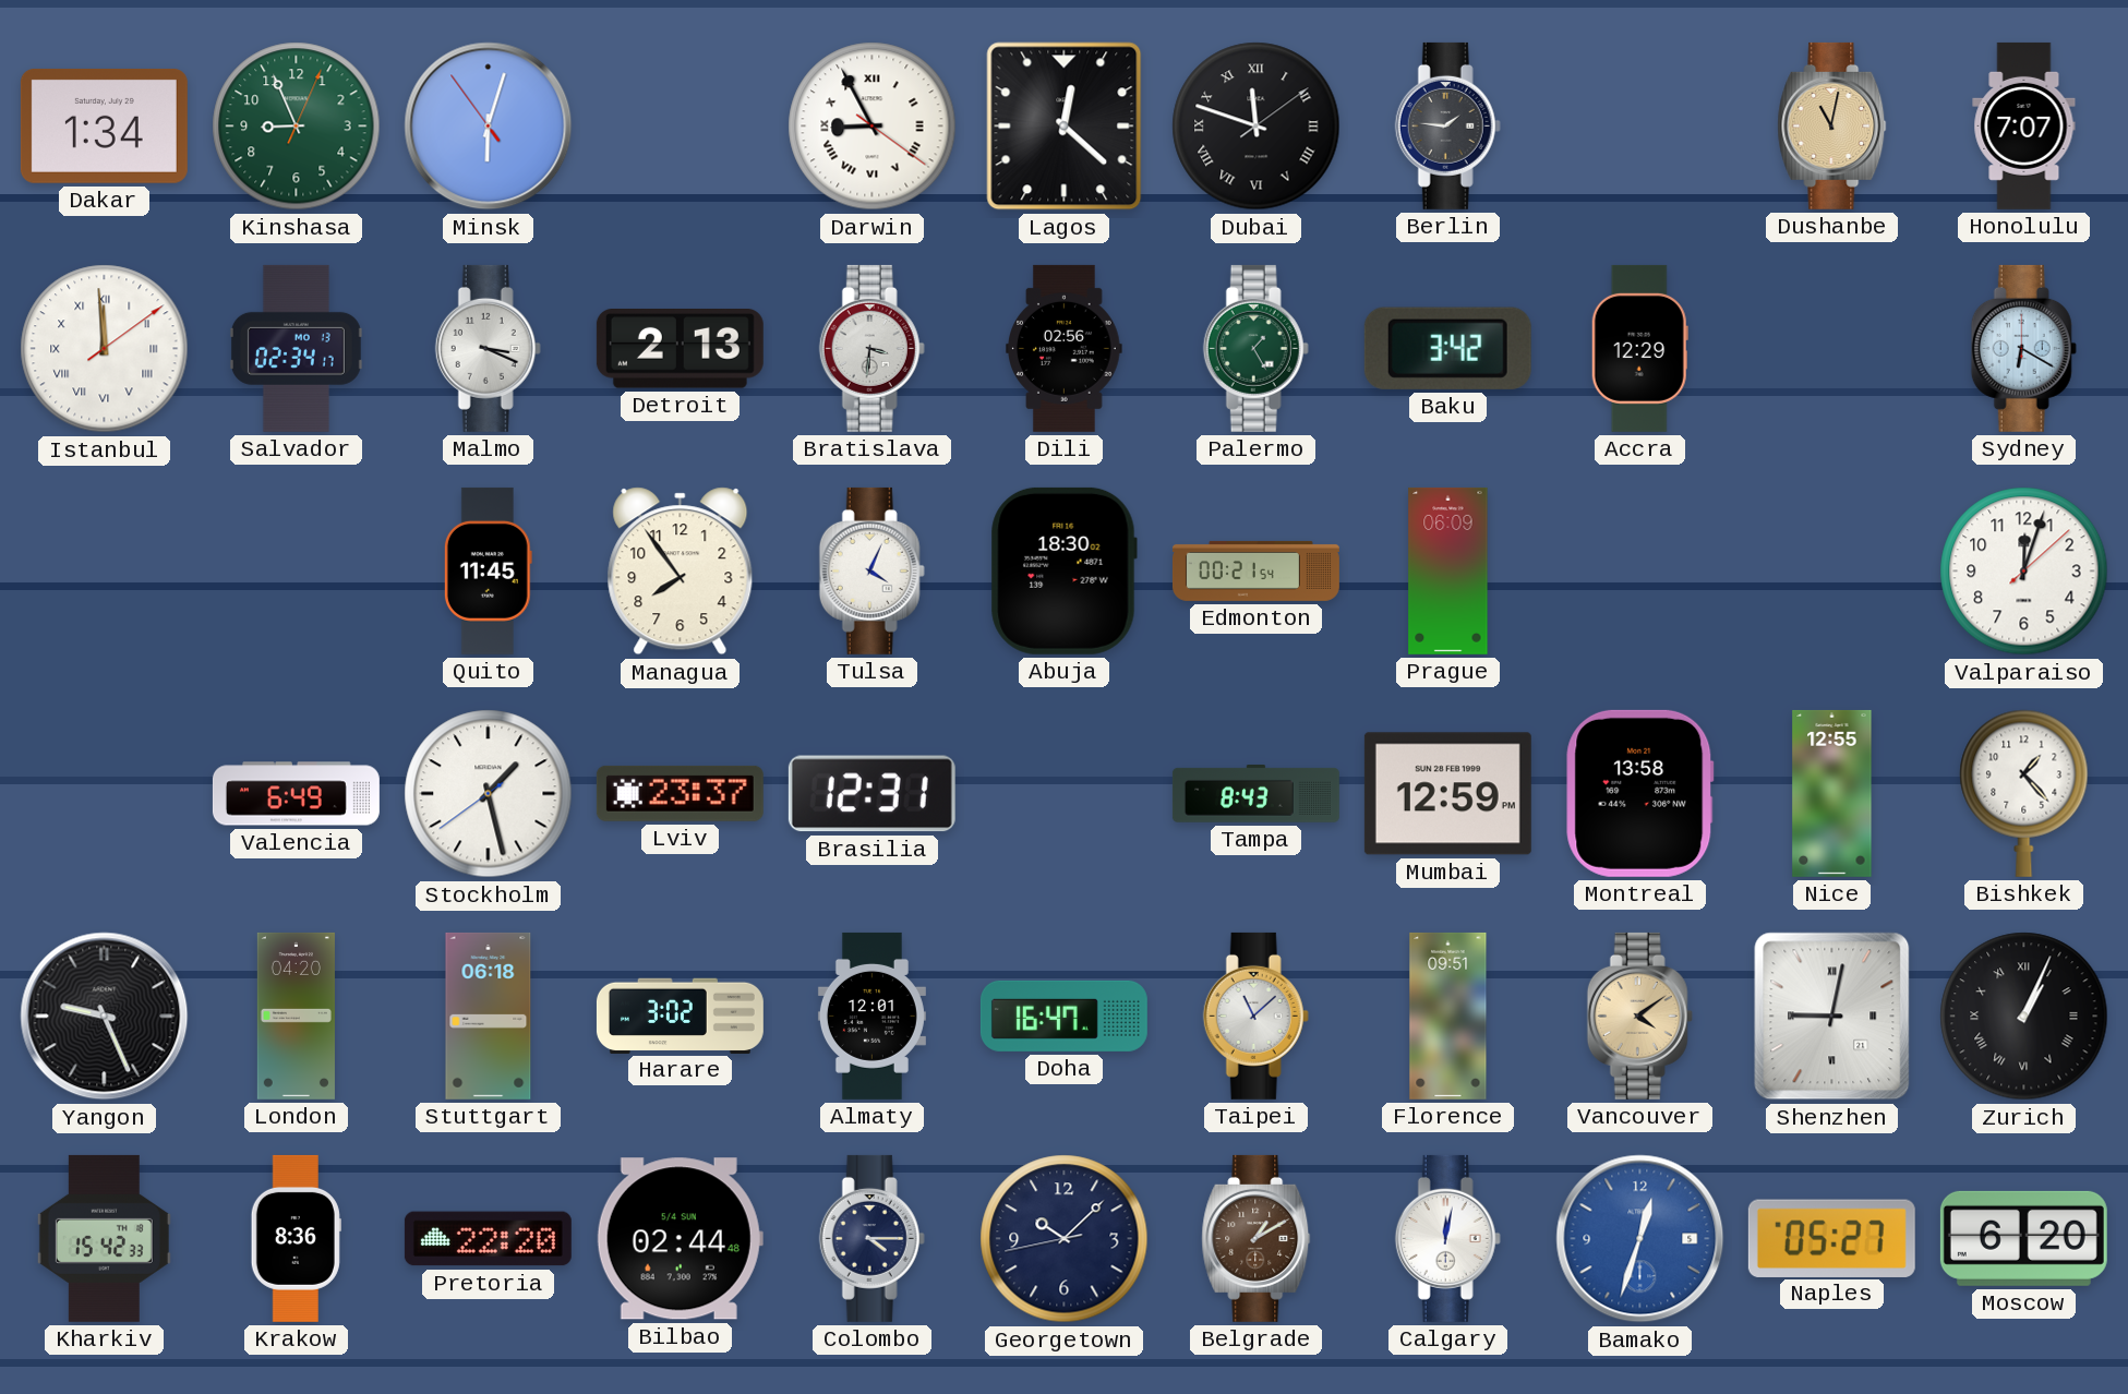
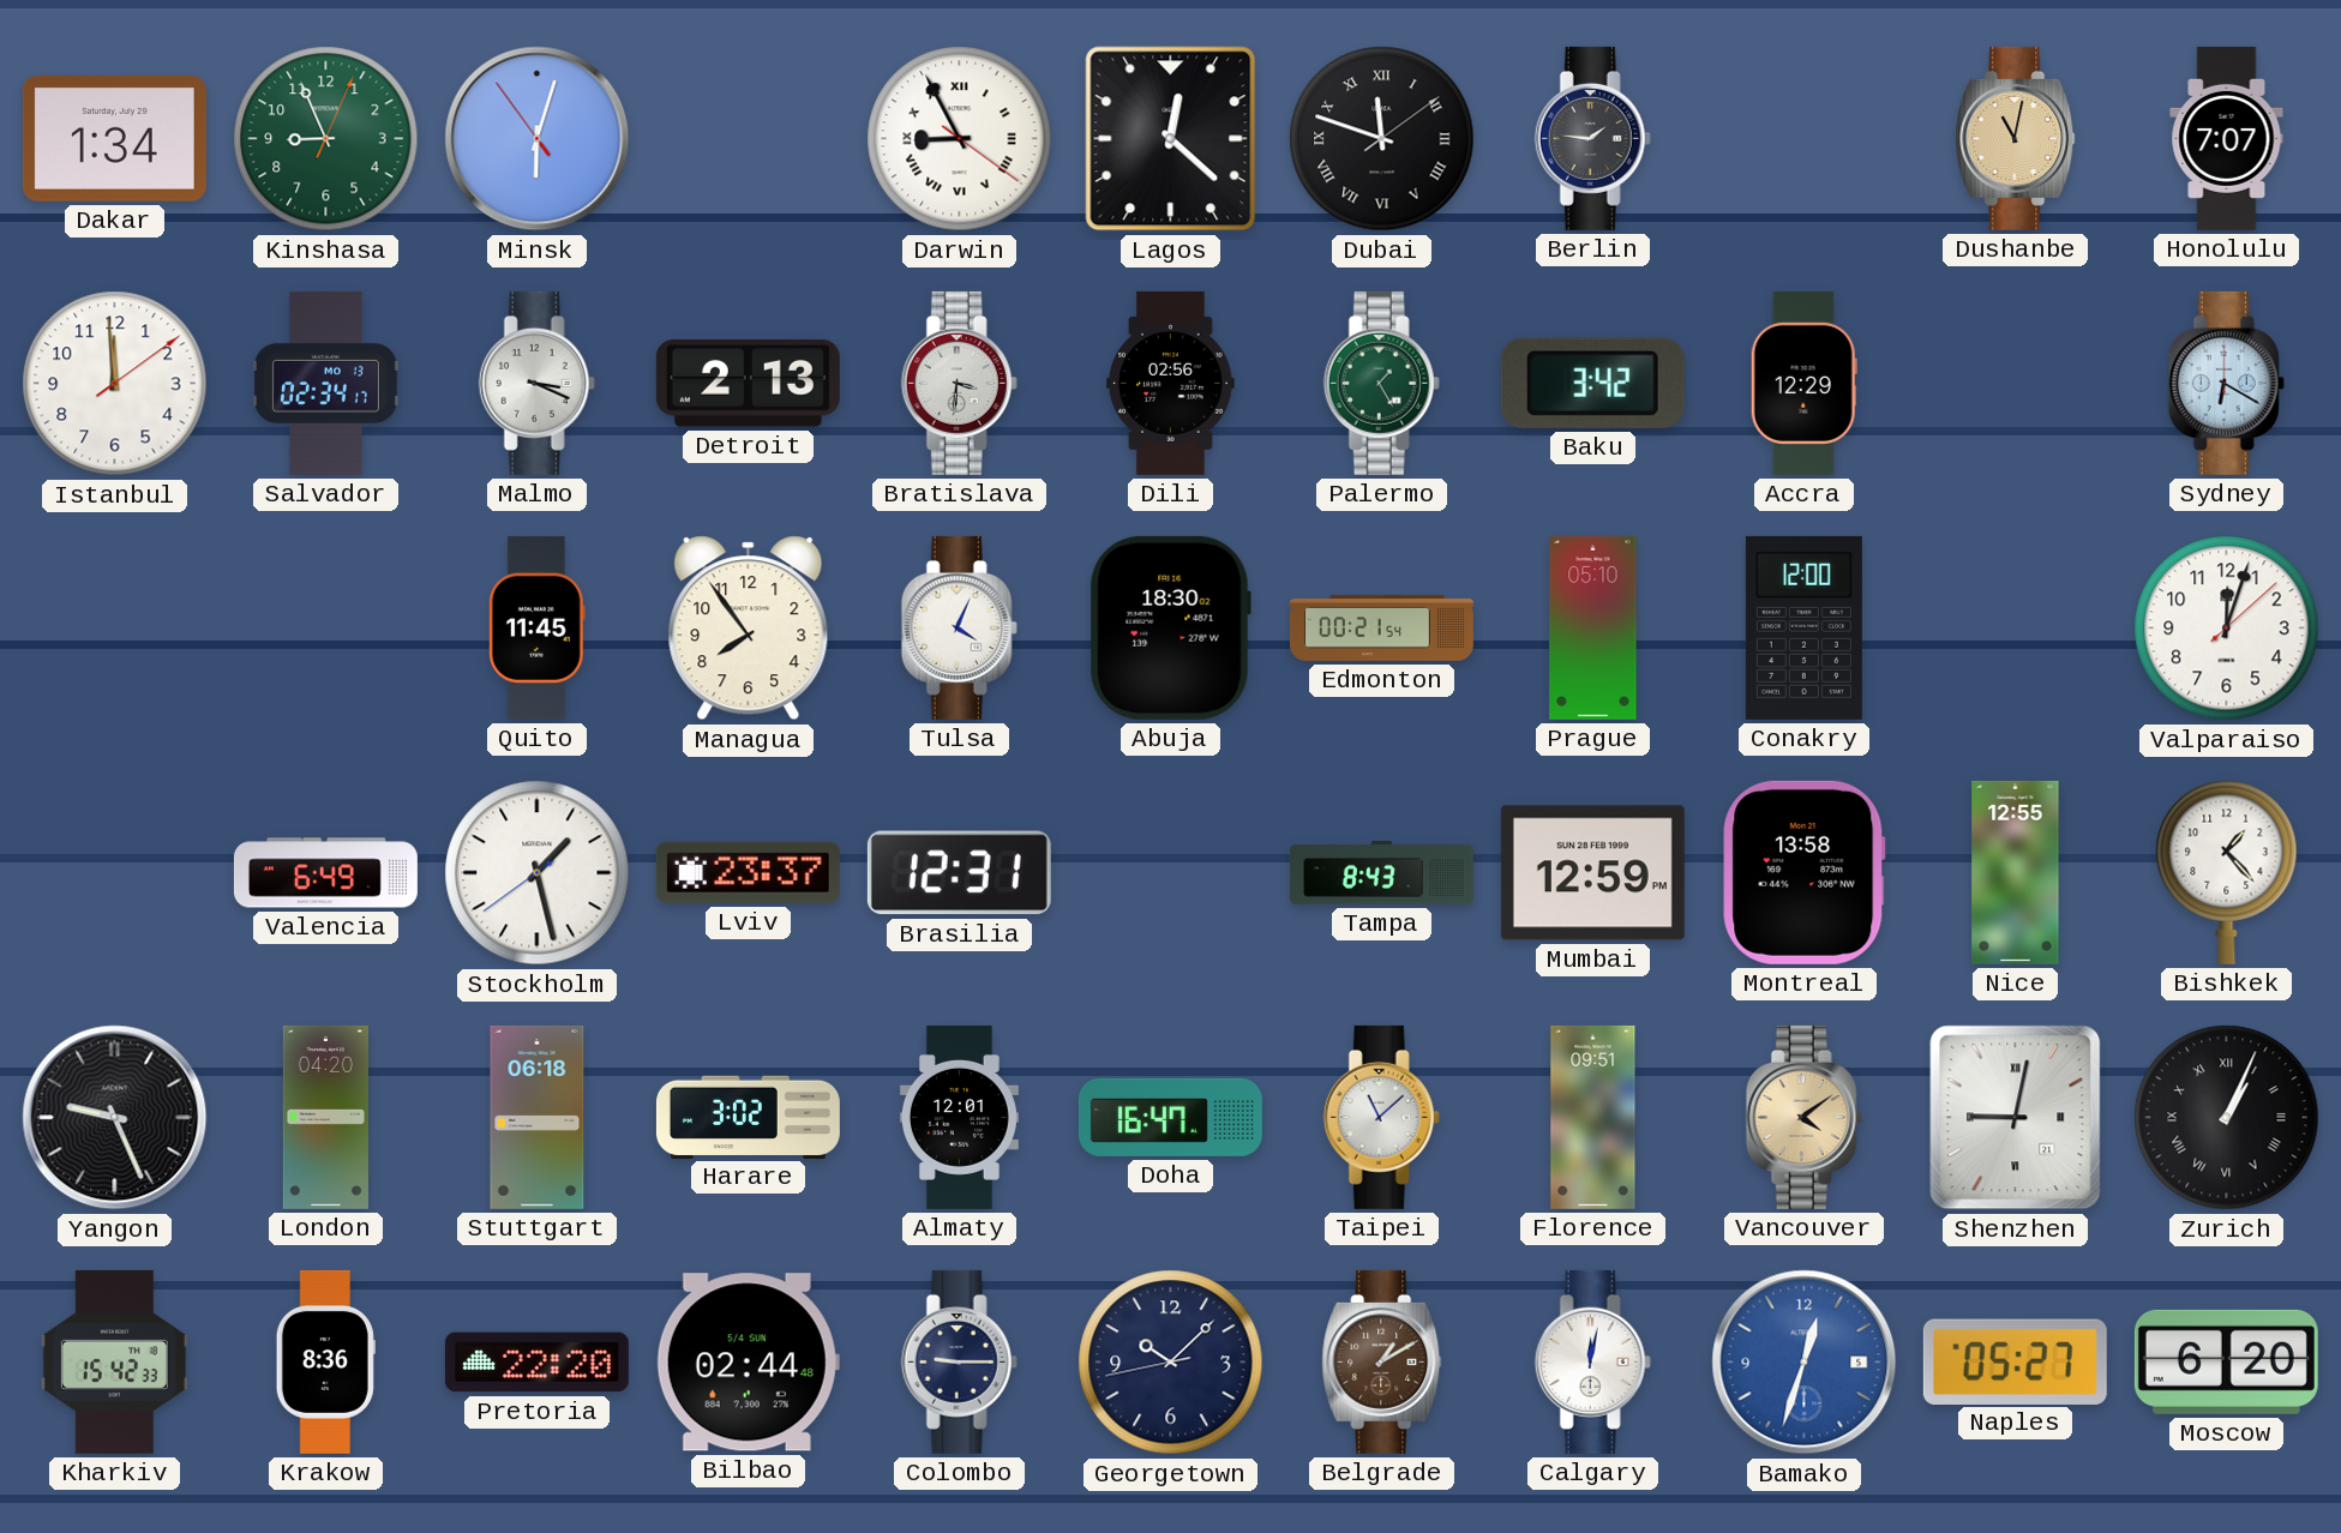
Istanbul numerals: Roman -> Arabic
Prague: 06:09 -> 05:10
Conakry: none -> 12:00
Colombo: 4:15 -> 9:15
